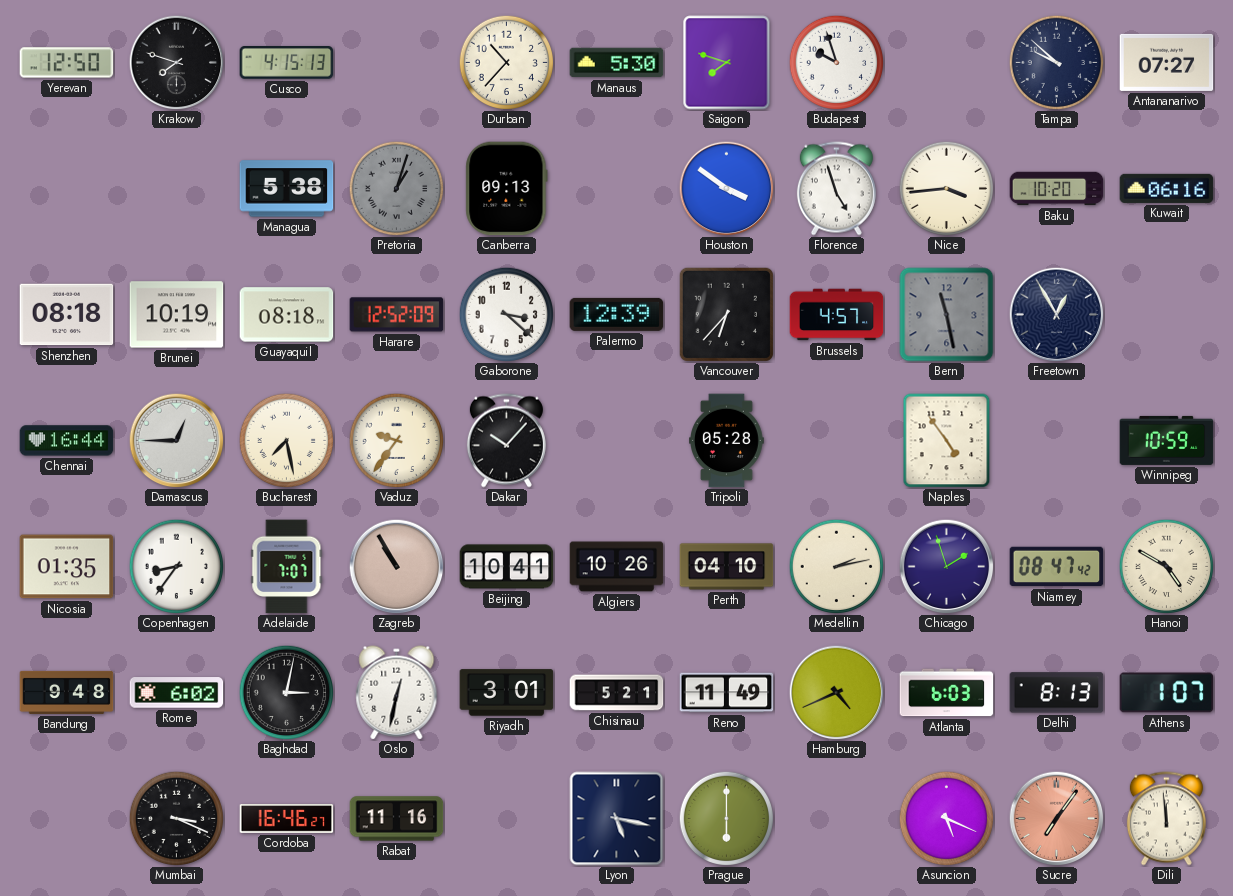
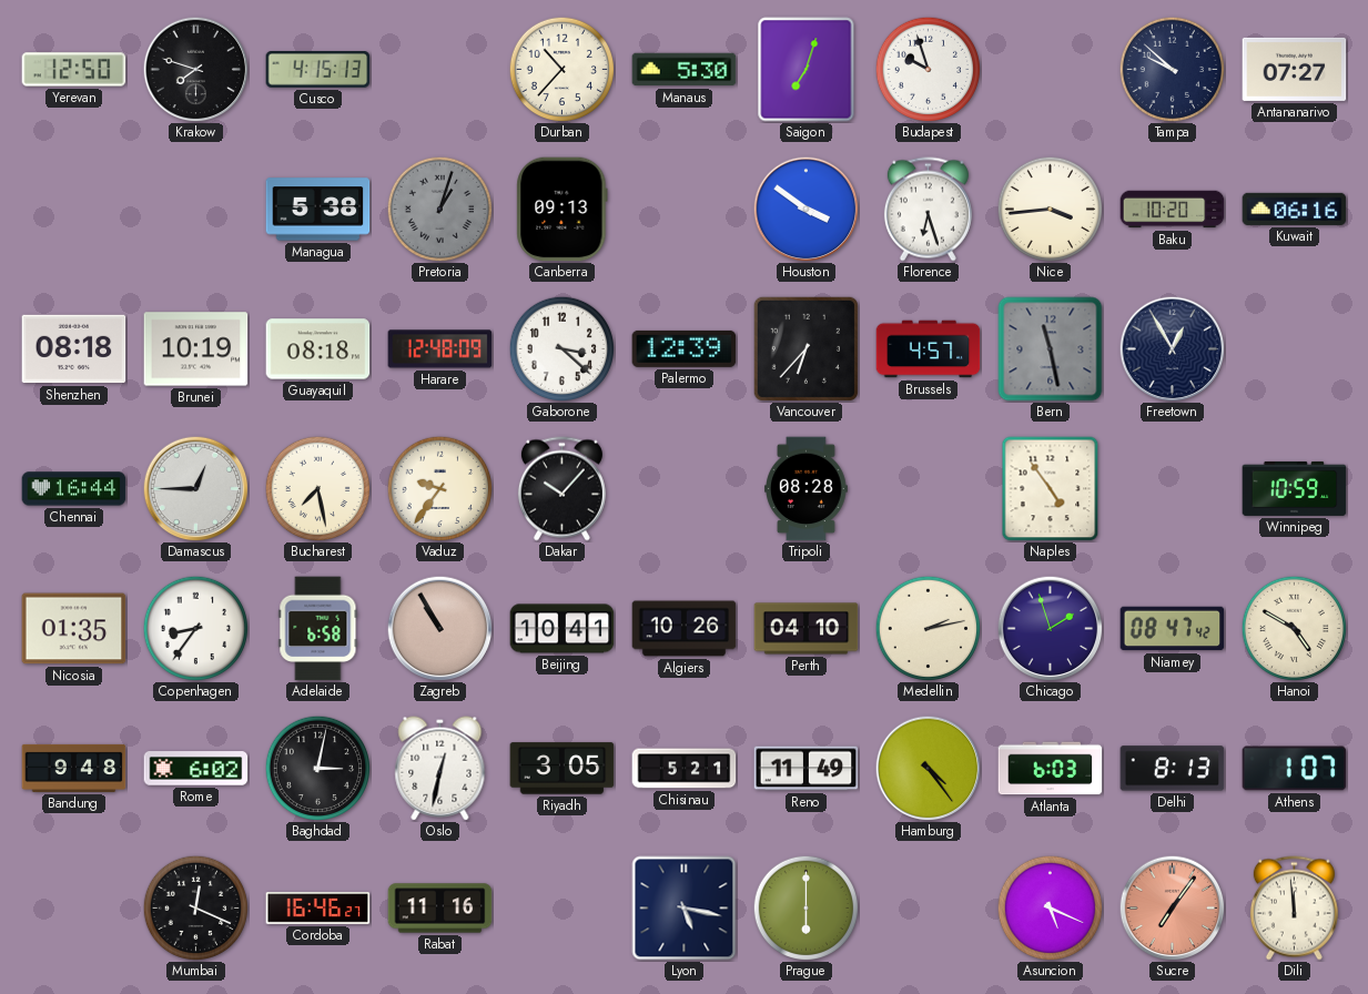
Saigon: 7:48 -> 7:03
Florence: 4:57 -> 6:27
Harare: 12:52 -> 12:48
Tripoli: 05:28 -> 08:28
Adelaide: 7:07 -> 6:58
Riyadh: 3:01 -> 3:05
Hamburg: 4:41 -> 4:24
Mumbai: 3:19 -> 12:19
